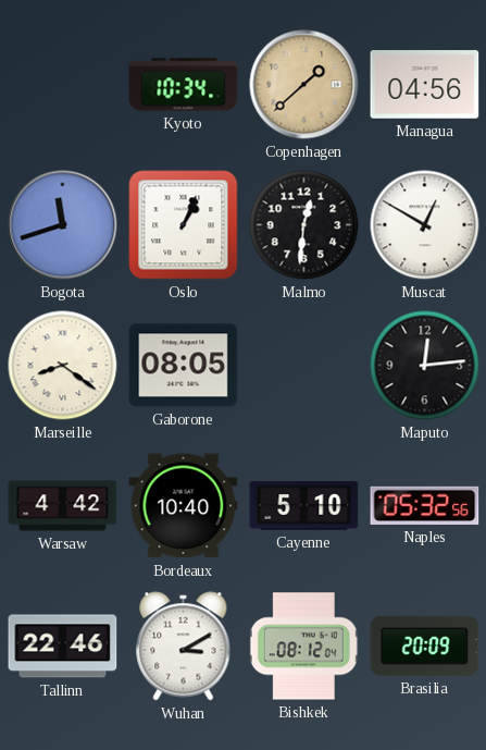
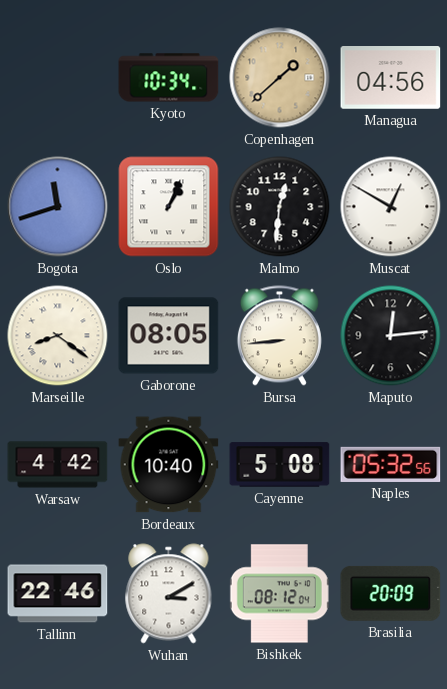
Bursa: none -> 8:44
Cayenne: 5:10 -> 5:08
